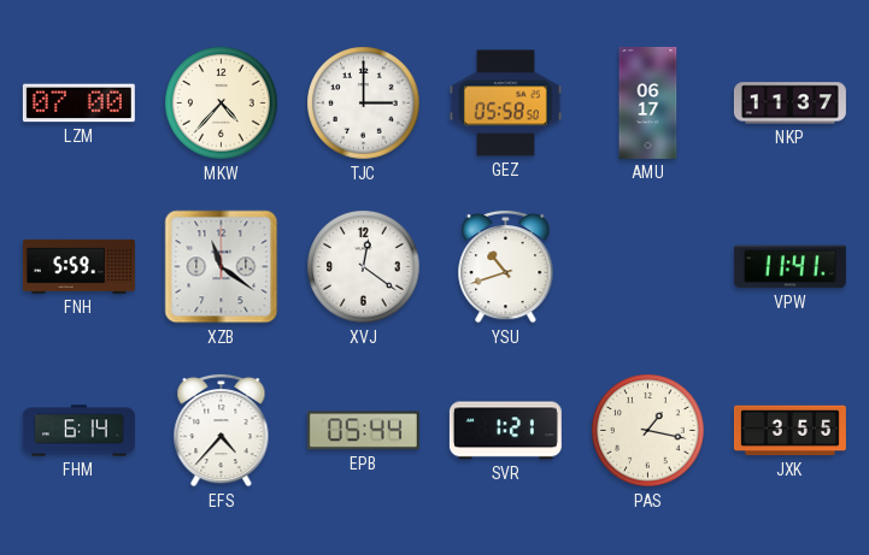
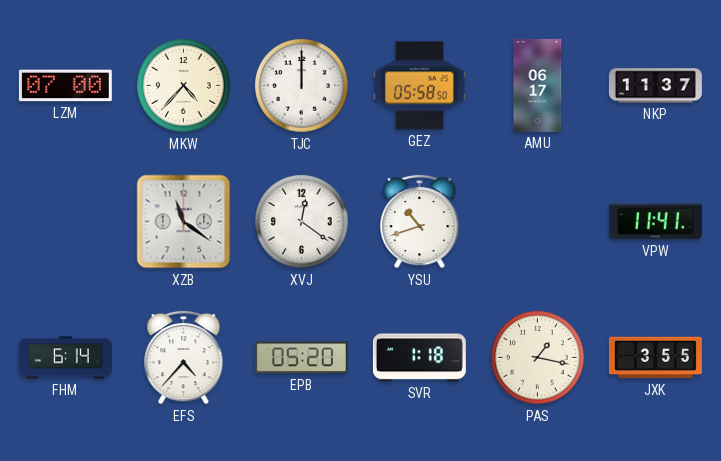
TJC: 3:00 -> 12:00
FNH: 5:59 -> none
EPB: 05:44 -> 05:20
SVR: 1:21 -> 1:18
